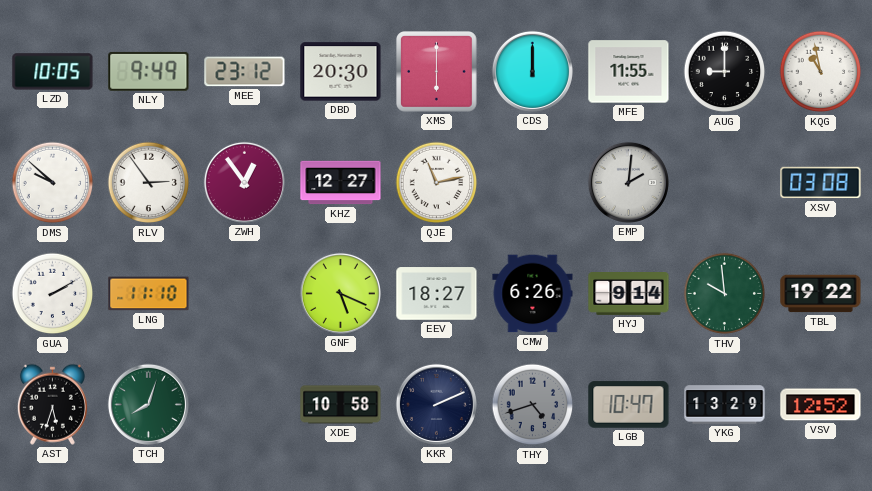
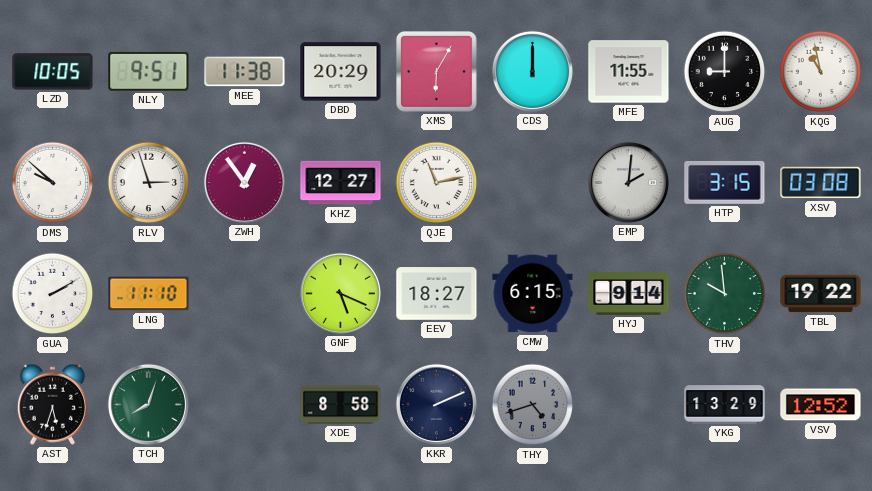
NLY: 9:49 -> 9:51
MEE: 23:12 -> 11:38
DBD: 20:30 -> 20:29
XMS: 6:00 -> 6:05
RLV: 2:54 -> 2:57
HTP: none -> 3:15
CMW: 6:26 -> 6:15
XDE: 10:58 -> 8:58
LGB: 10:47 -> none
